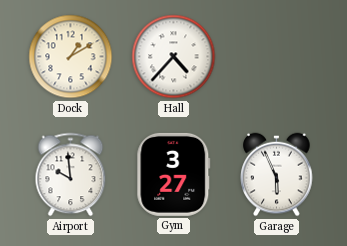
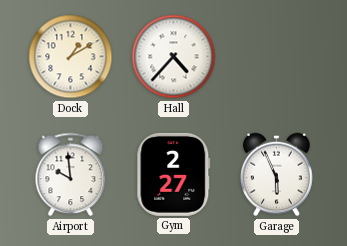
Gym: 3:27 -> 2:27
